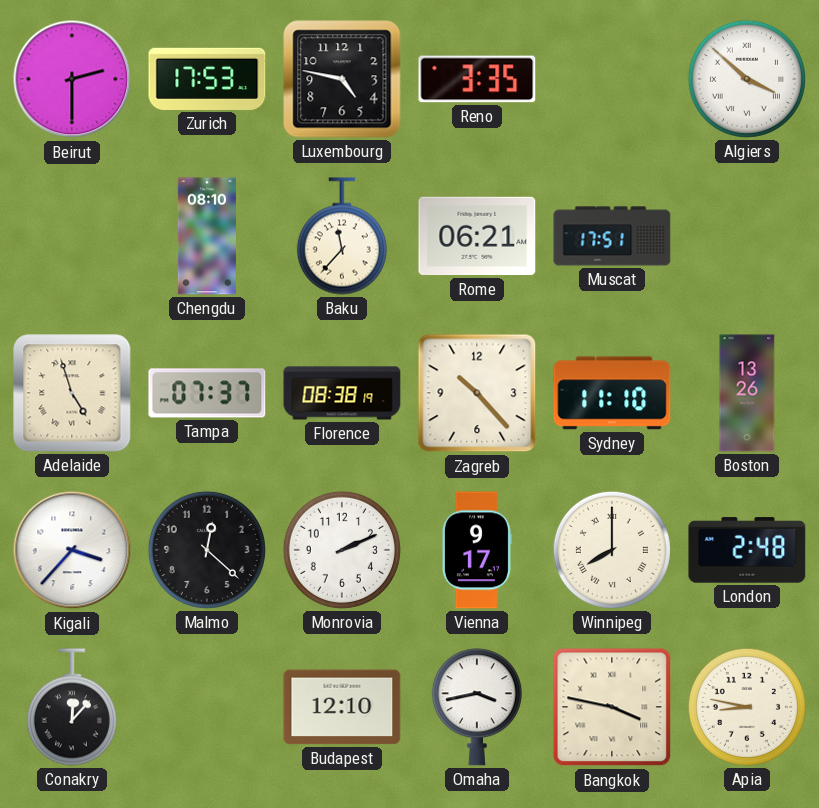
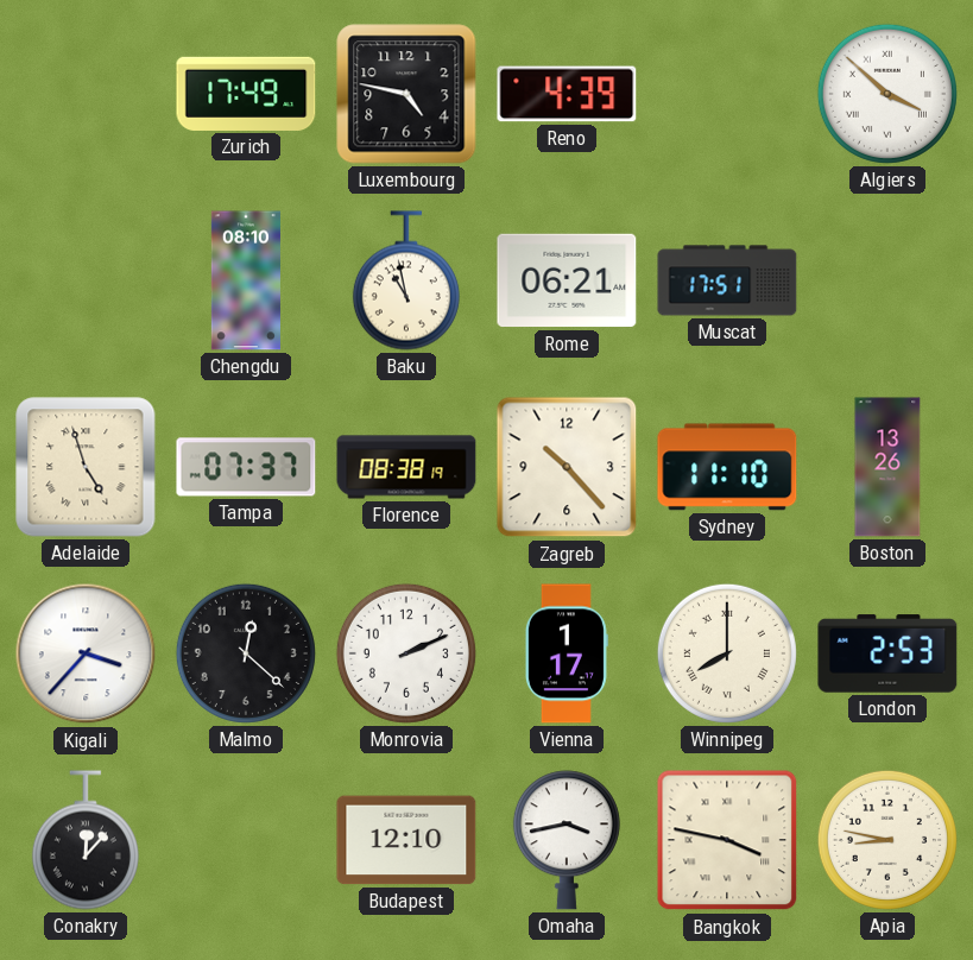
Beirut: 2:30 -> none
Zurich: 17:53 -> 17:49
Reno: 3:35 -> 4:39
Baku: 11:37 -> 10:58
Vienna: 9:17 -> 1:17
London: 2:48 -> 2:53
